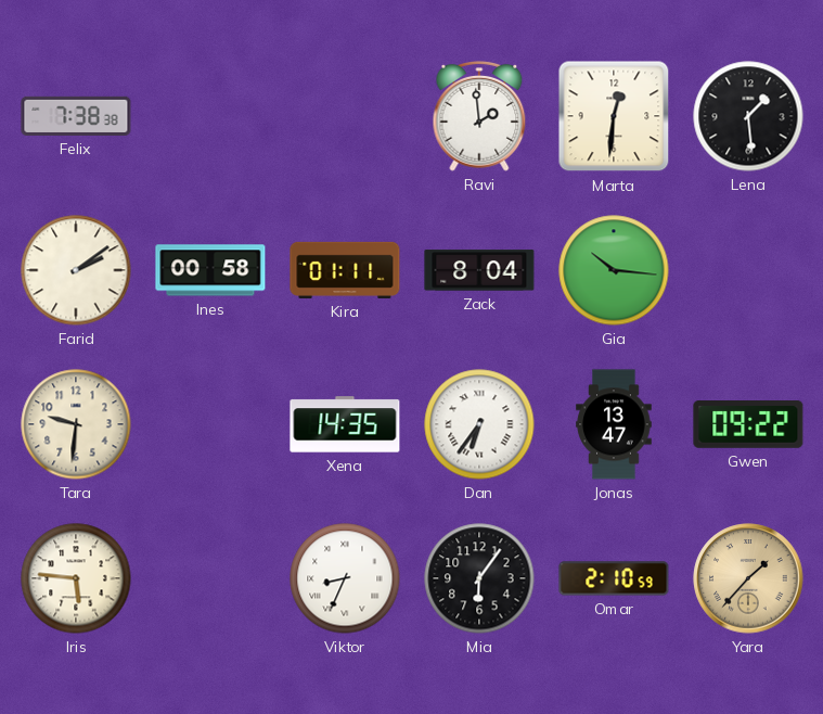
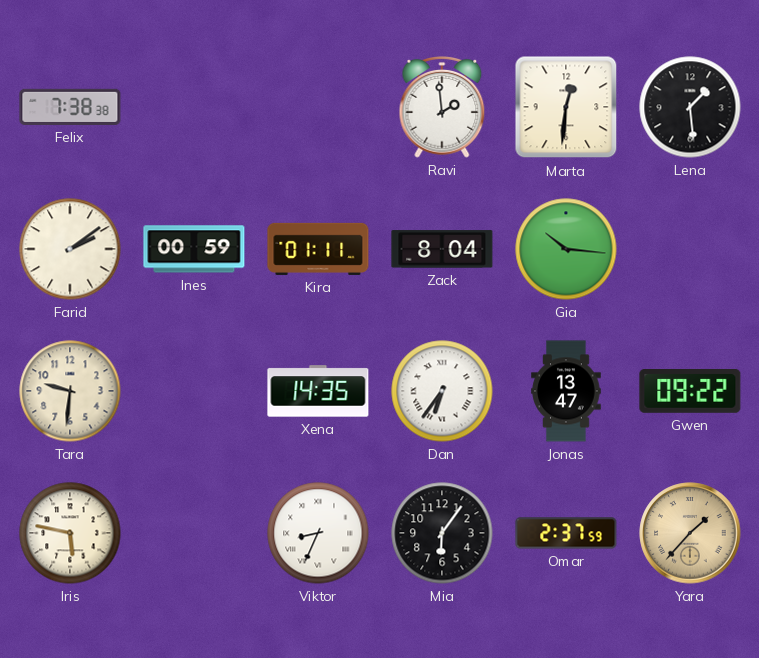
Ines: 00:58 -> 00:59
Iris: 5:46 -> 5:47
Omar: 2:10 -> 2:37
